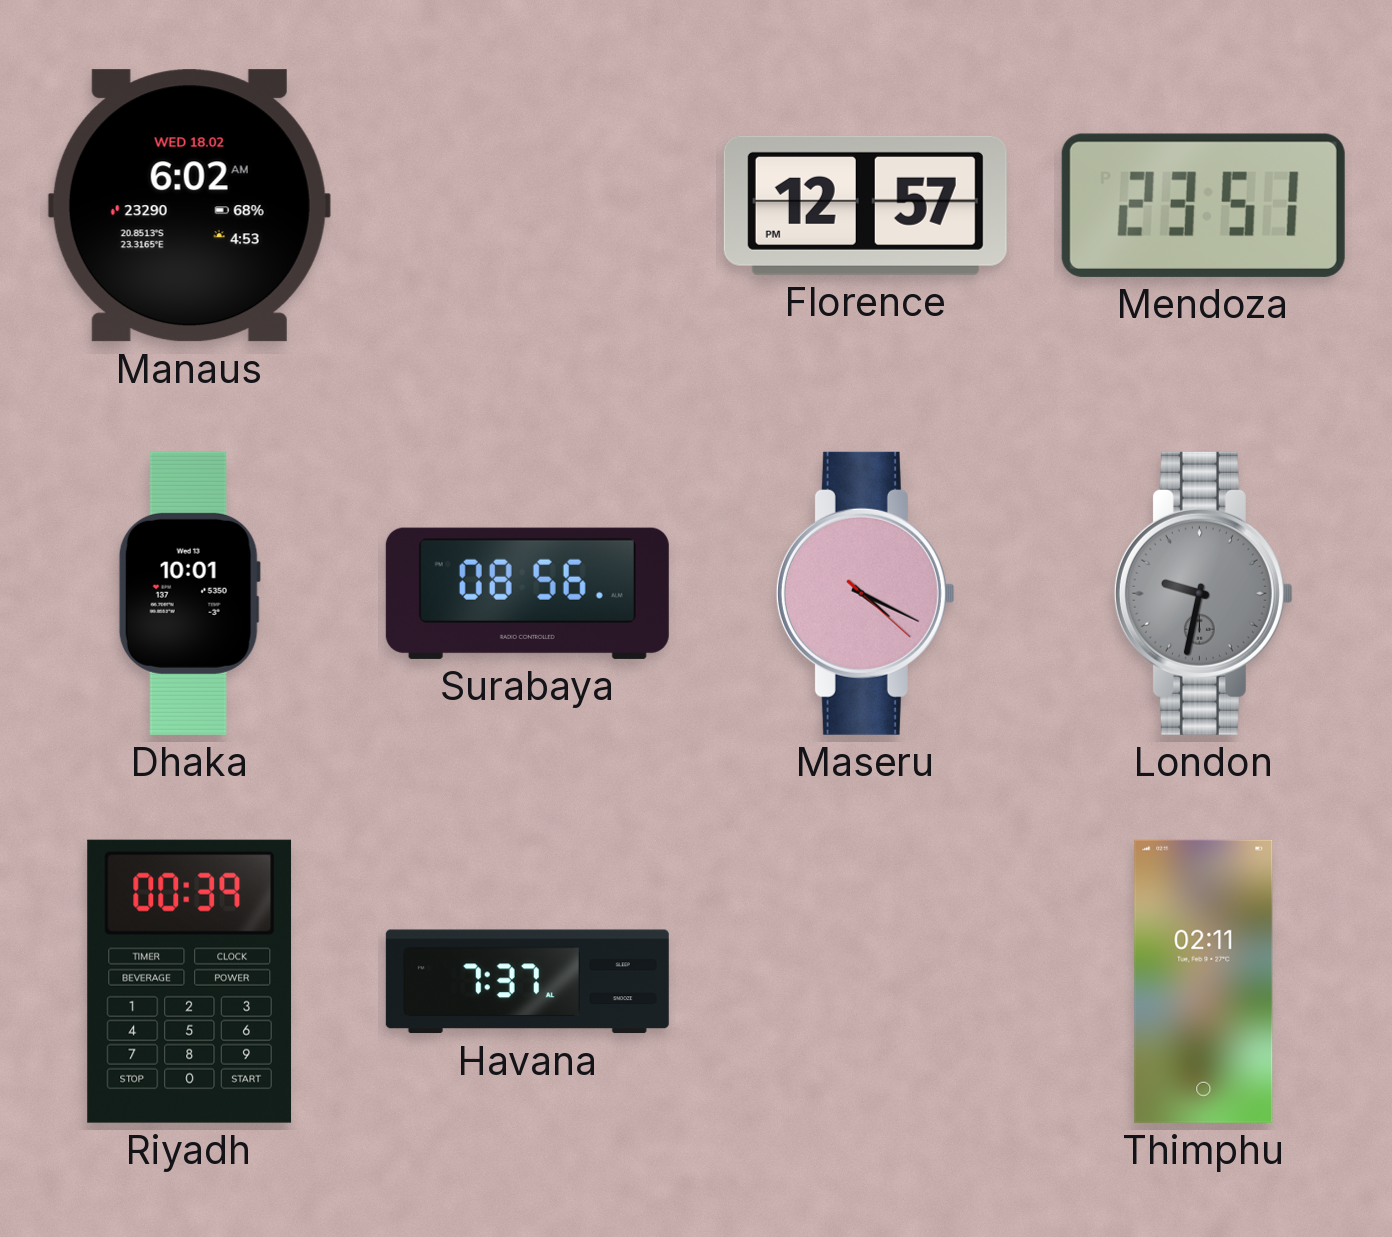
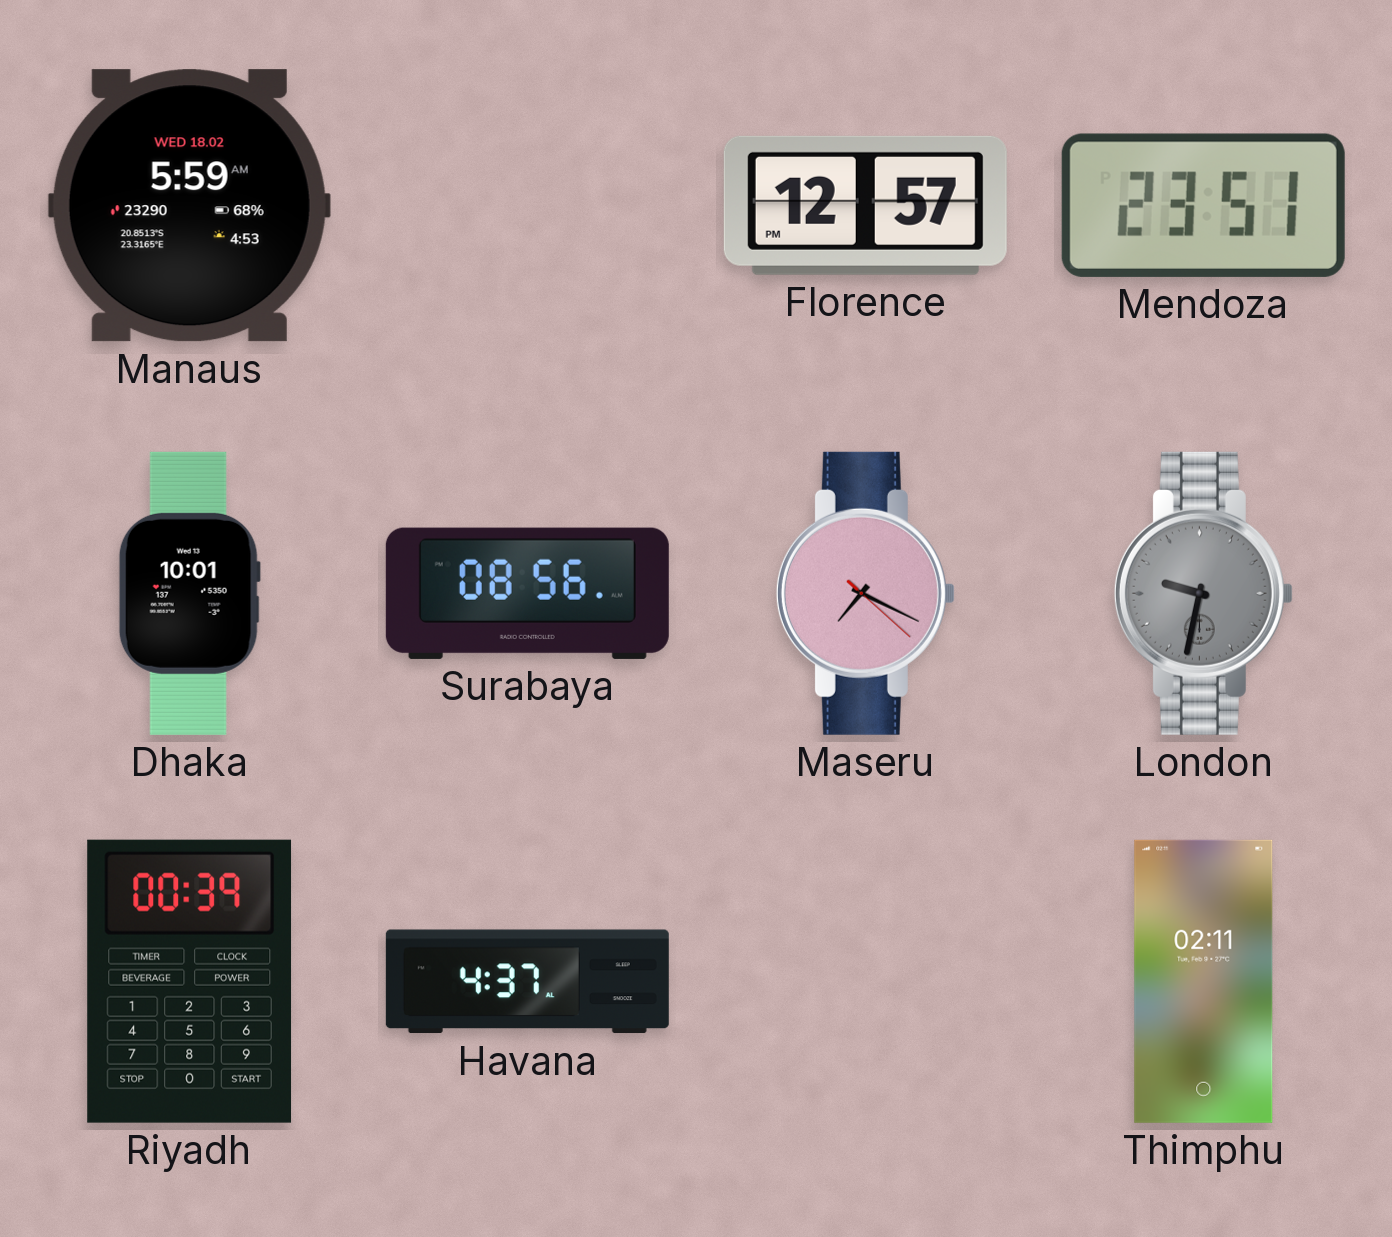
Manaus: 6:02 -> 5:59
Maseru: 4:19 -> 7:19
Havana: 7:37 -> 4:37
